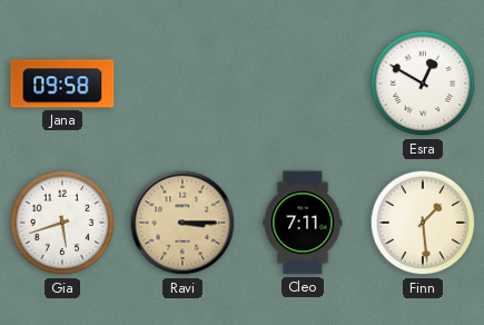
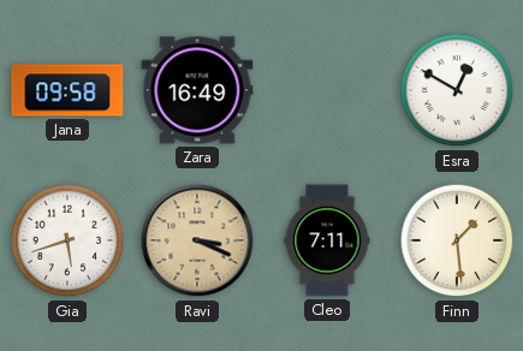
Zara: none -> 16:49
Ravi: 3:15 -> 3:19
